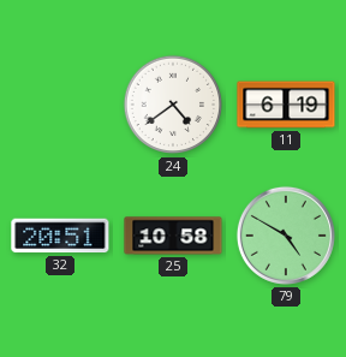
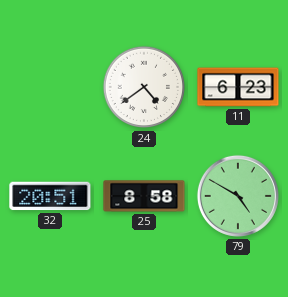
11: 6:19 -> 6:23
25: 10:58 -> 8:58
